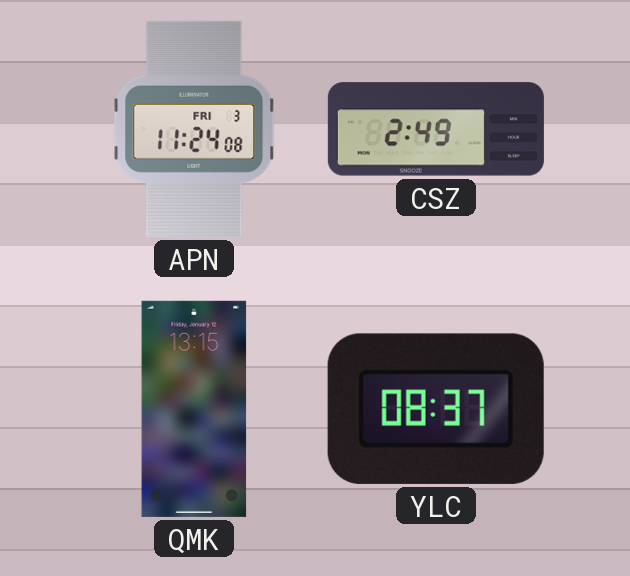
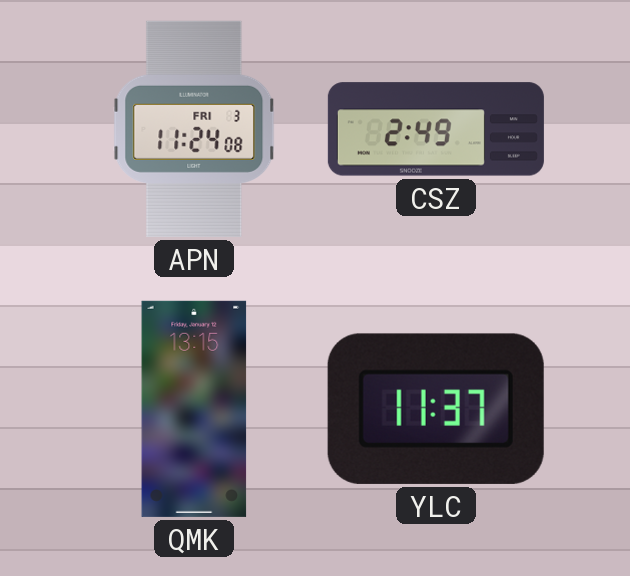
YLC: 08:37 -> 11:37
